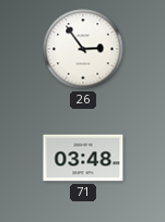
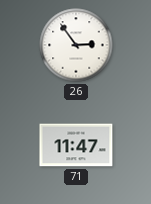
71: 03:48 -> 11:47
